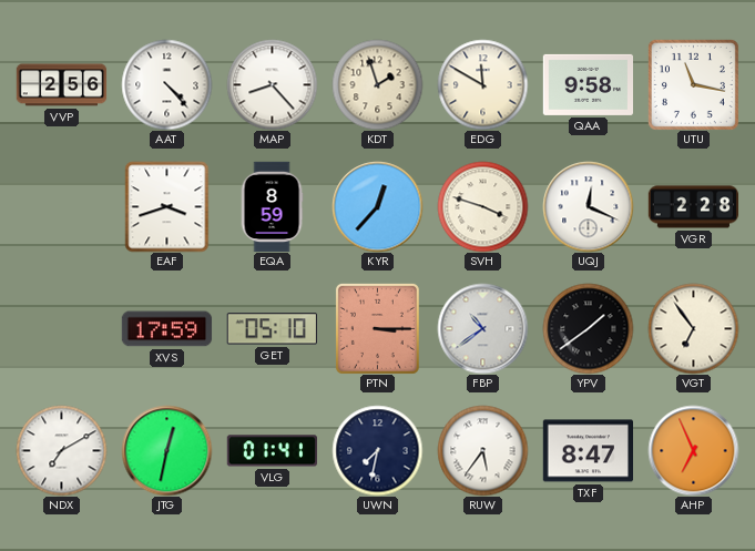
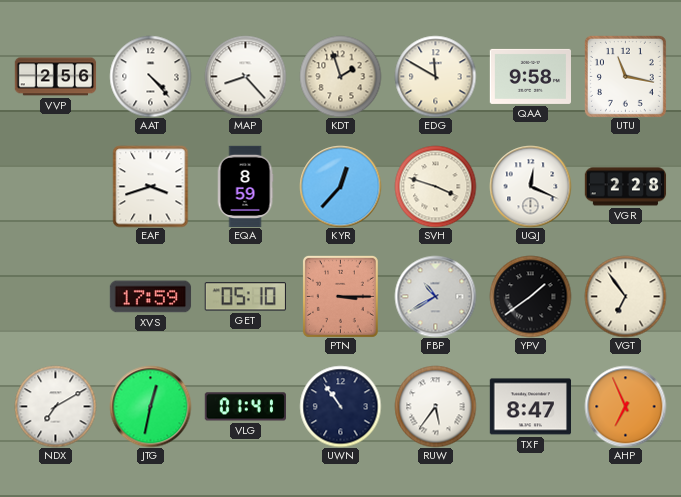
FBP: 10:39 -> 10:40
UWN: 7:32 -> 10:54
